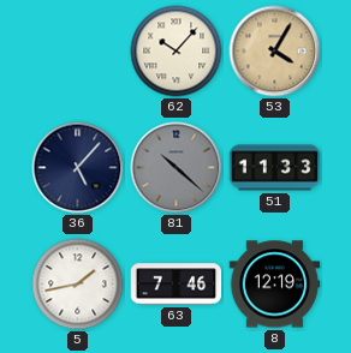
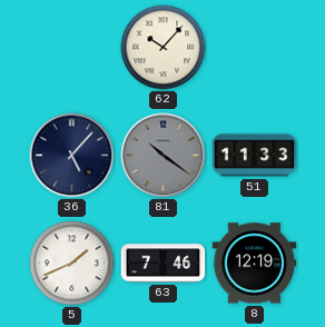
53: 4:05 -> none
81: 10:22 -> 10:21
5: 1:43 -> 1:41
